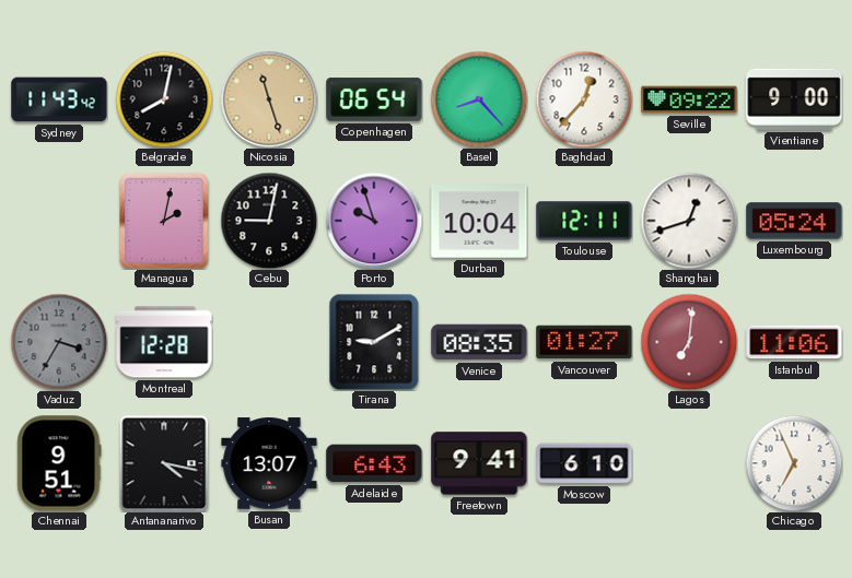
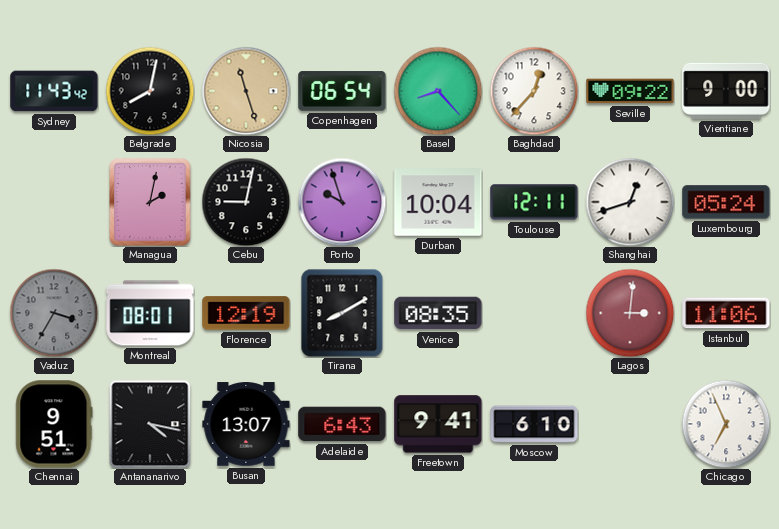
Montreal: 12:28 -> 08:01
Florence: none -> 12:19
Tirana: 9:10 -> 8:10
Vancouver: 01:27 -> none
Lagos: 7:01 -> 3:01
